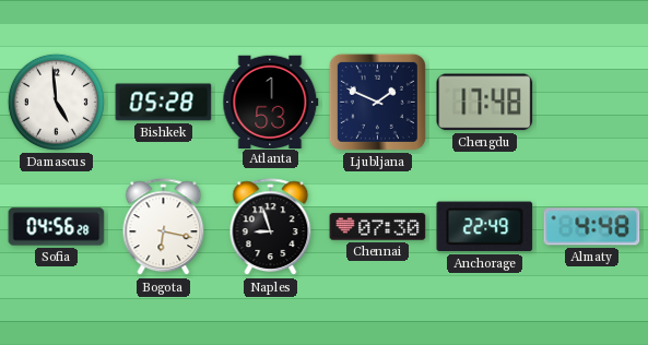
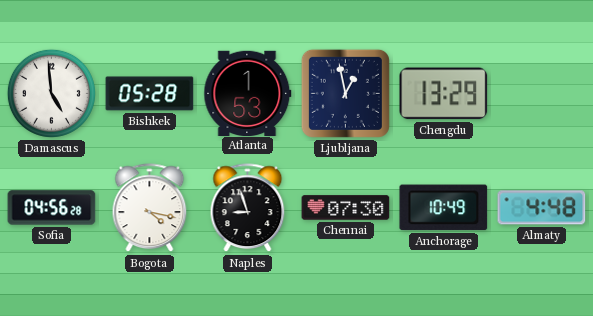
Ljubljana: 1:49 -> 12:58
Chengdu: 17:48 -> 13:29
Bogota: 6:17 -> 4:17
Anchorage: 22:49 -> 10:49
